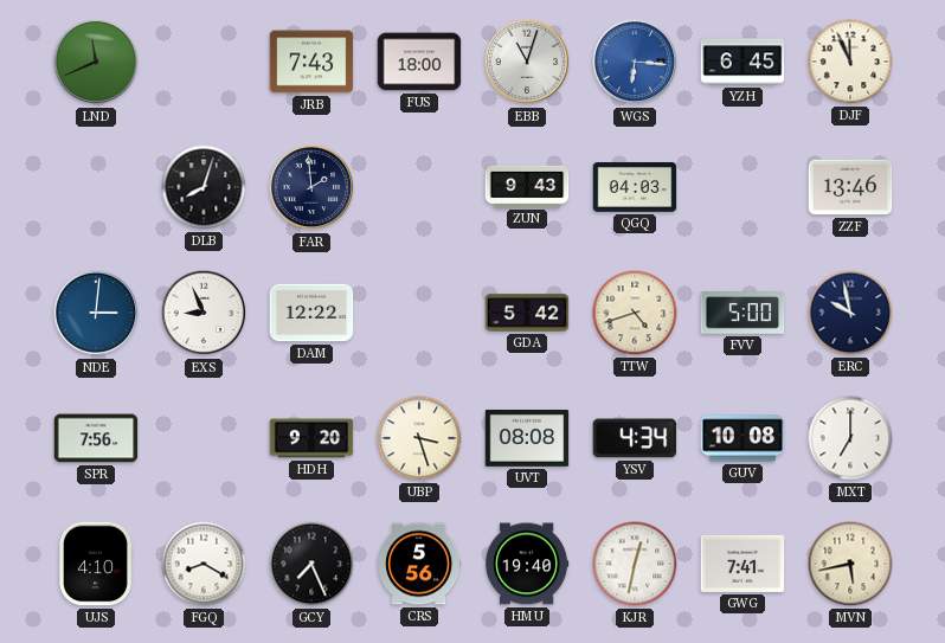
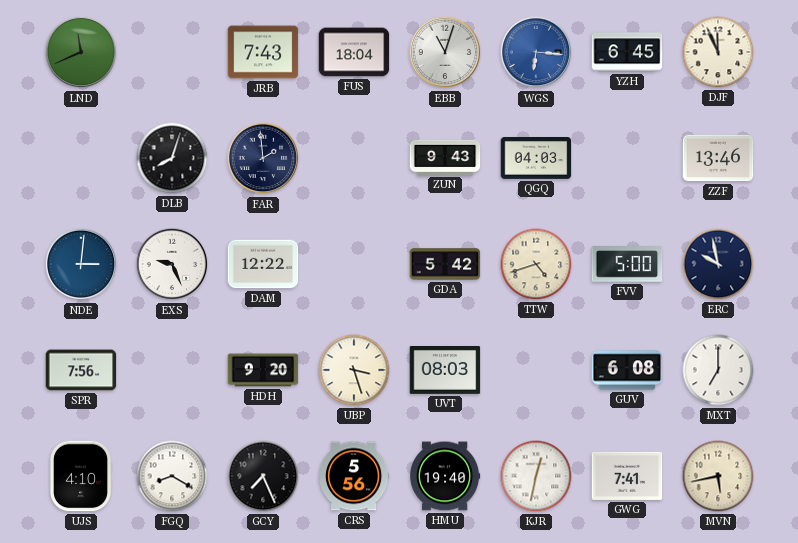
FUS: 18:00 -> 18:04
EXS: 8:56 -> 9:26
UVT: 08:08 -> 08:03
YSV: 4:34 -> none
GUV: 10:08 -> 6:08
